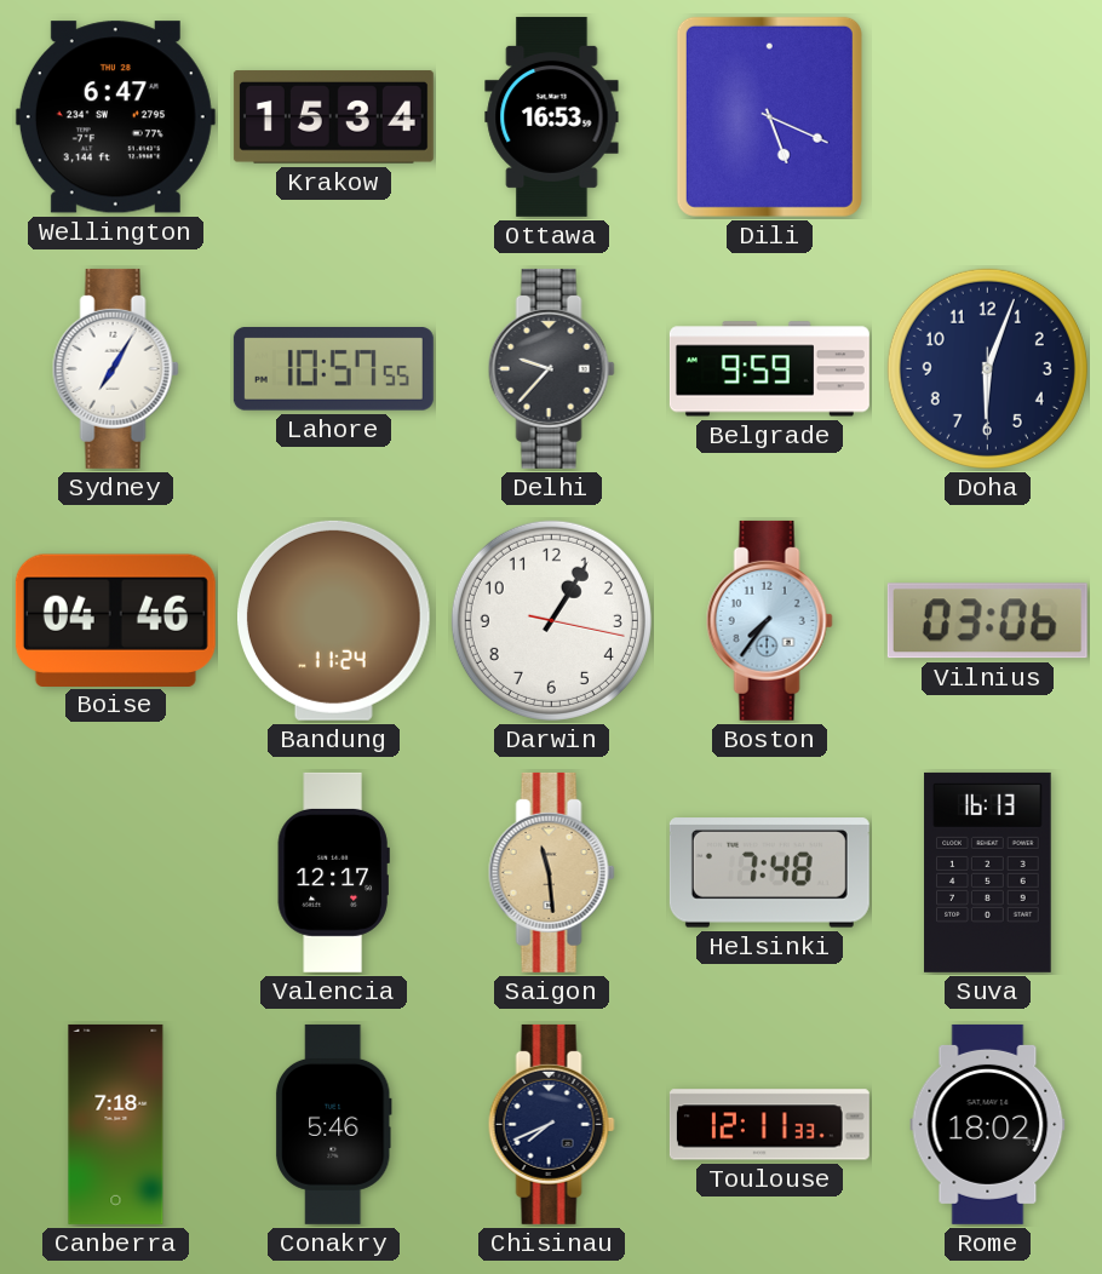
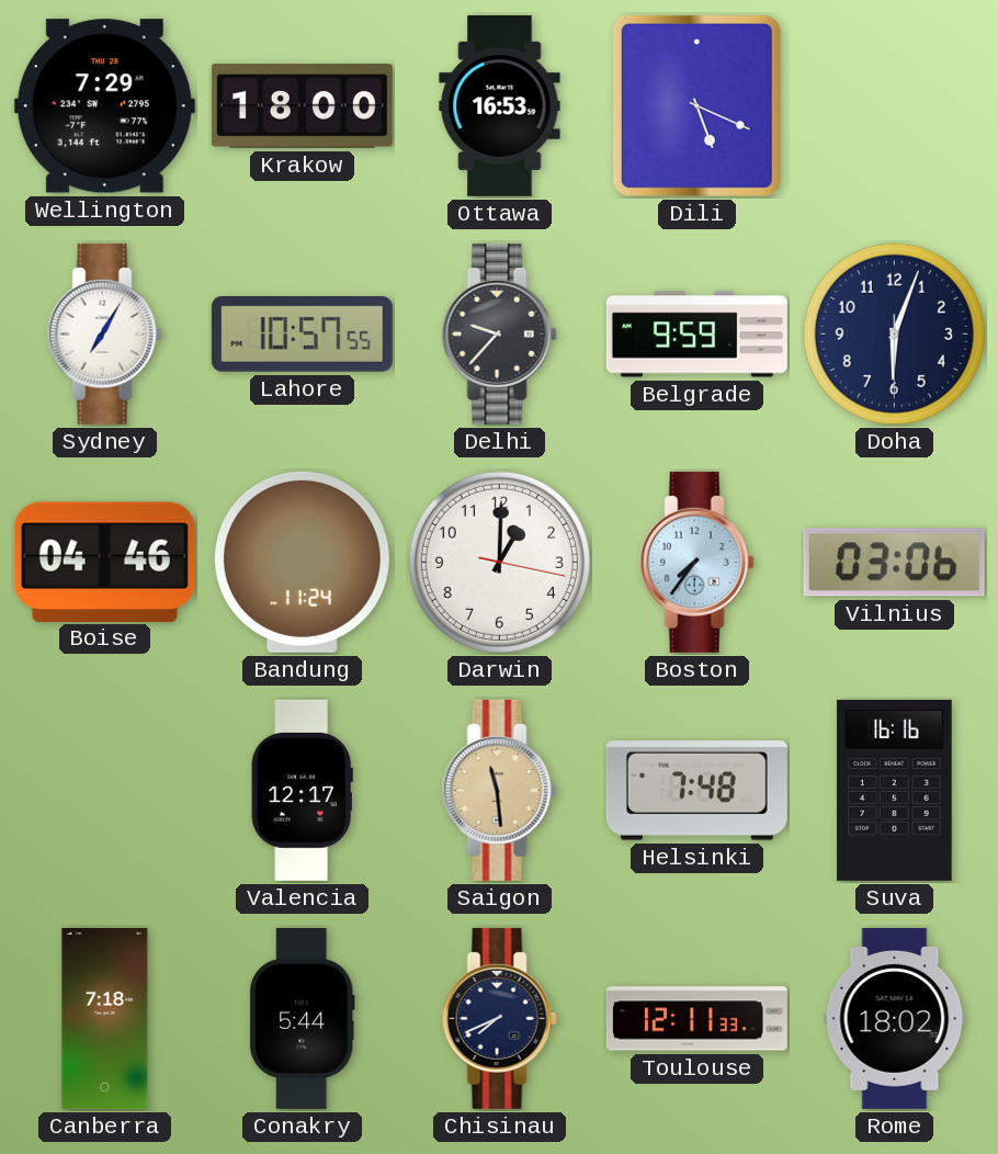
Wellington: 6:47 -> 7:29
Krakow: 15:34 -> 18:00
Darwin: 1:05 -> 1:00
Suva: 16:13 -> 16:16
Conakry: 5:46 -> 5:44
